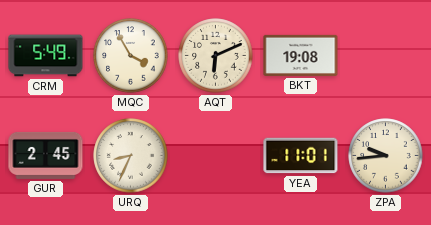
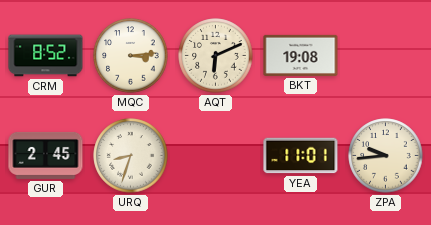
CRM: 5:49 -> 8:52
MQC: 3:55 -> 3:14
URQ: 8:34 -> 8:33
